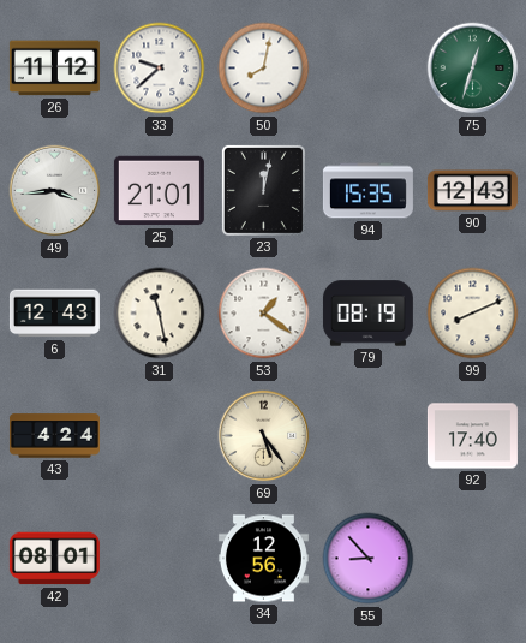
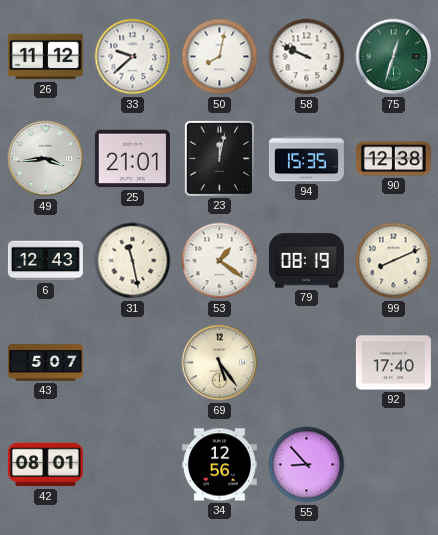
58: none -> 9:49
90: 12:43 -> 12:38
43: 4:24 -> 5:07
